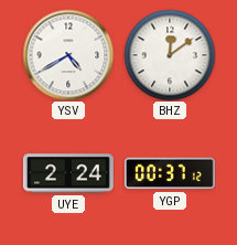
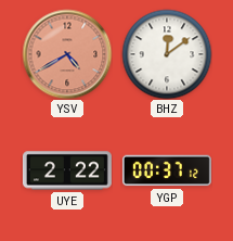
YSV dial: white -> salmon
UYE: 2:24 -> 2:22
